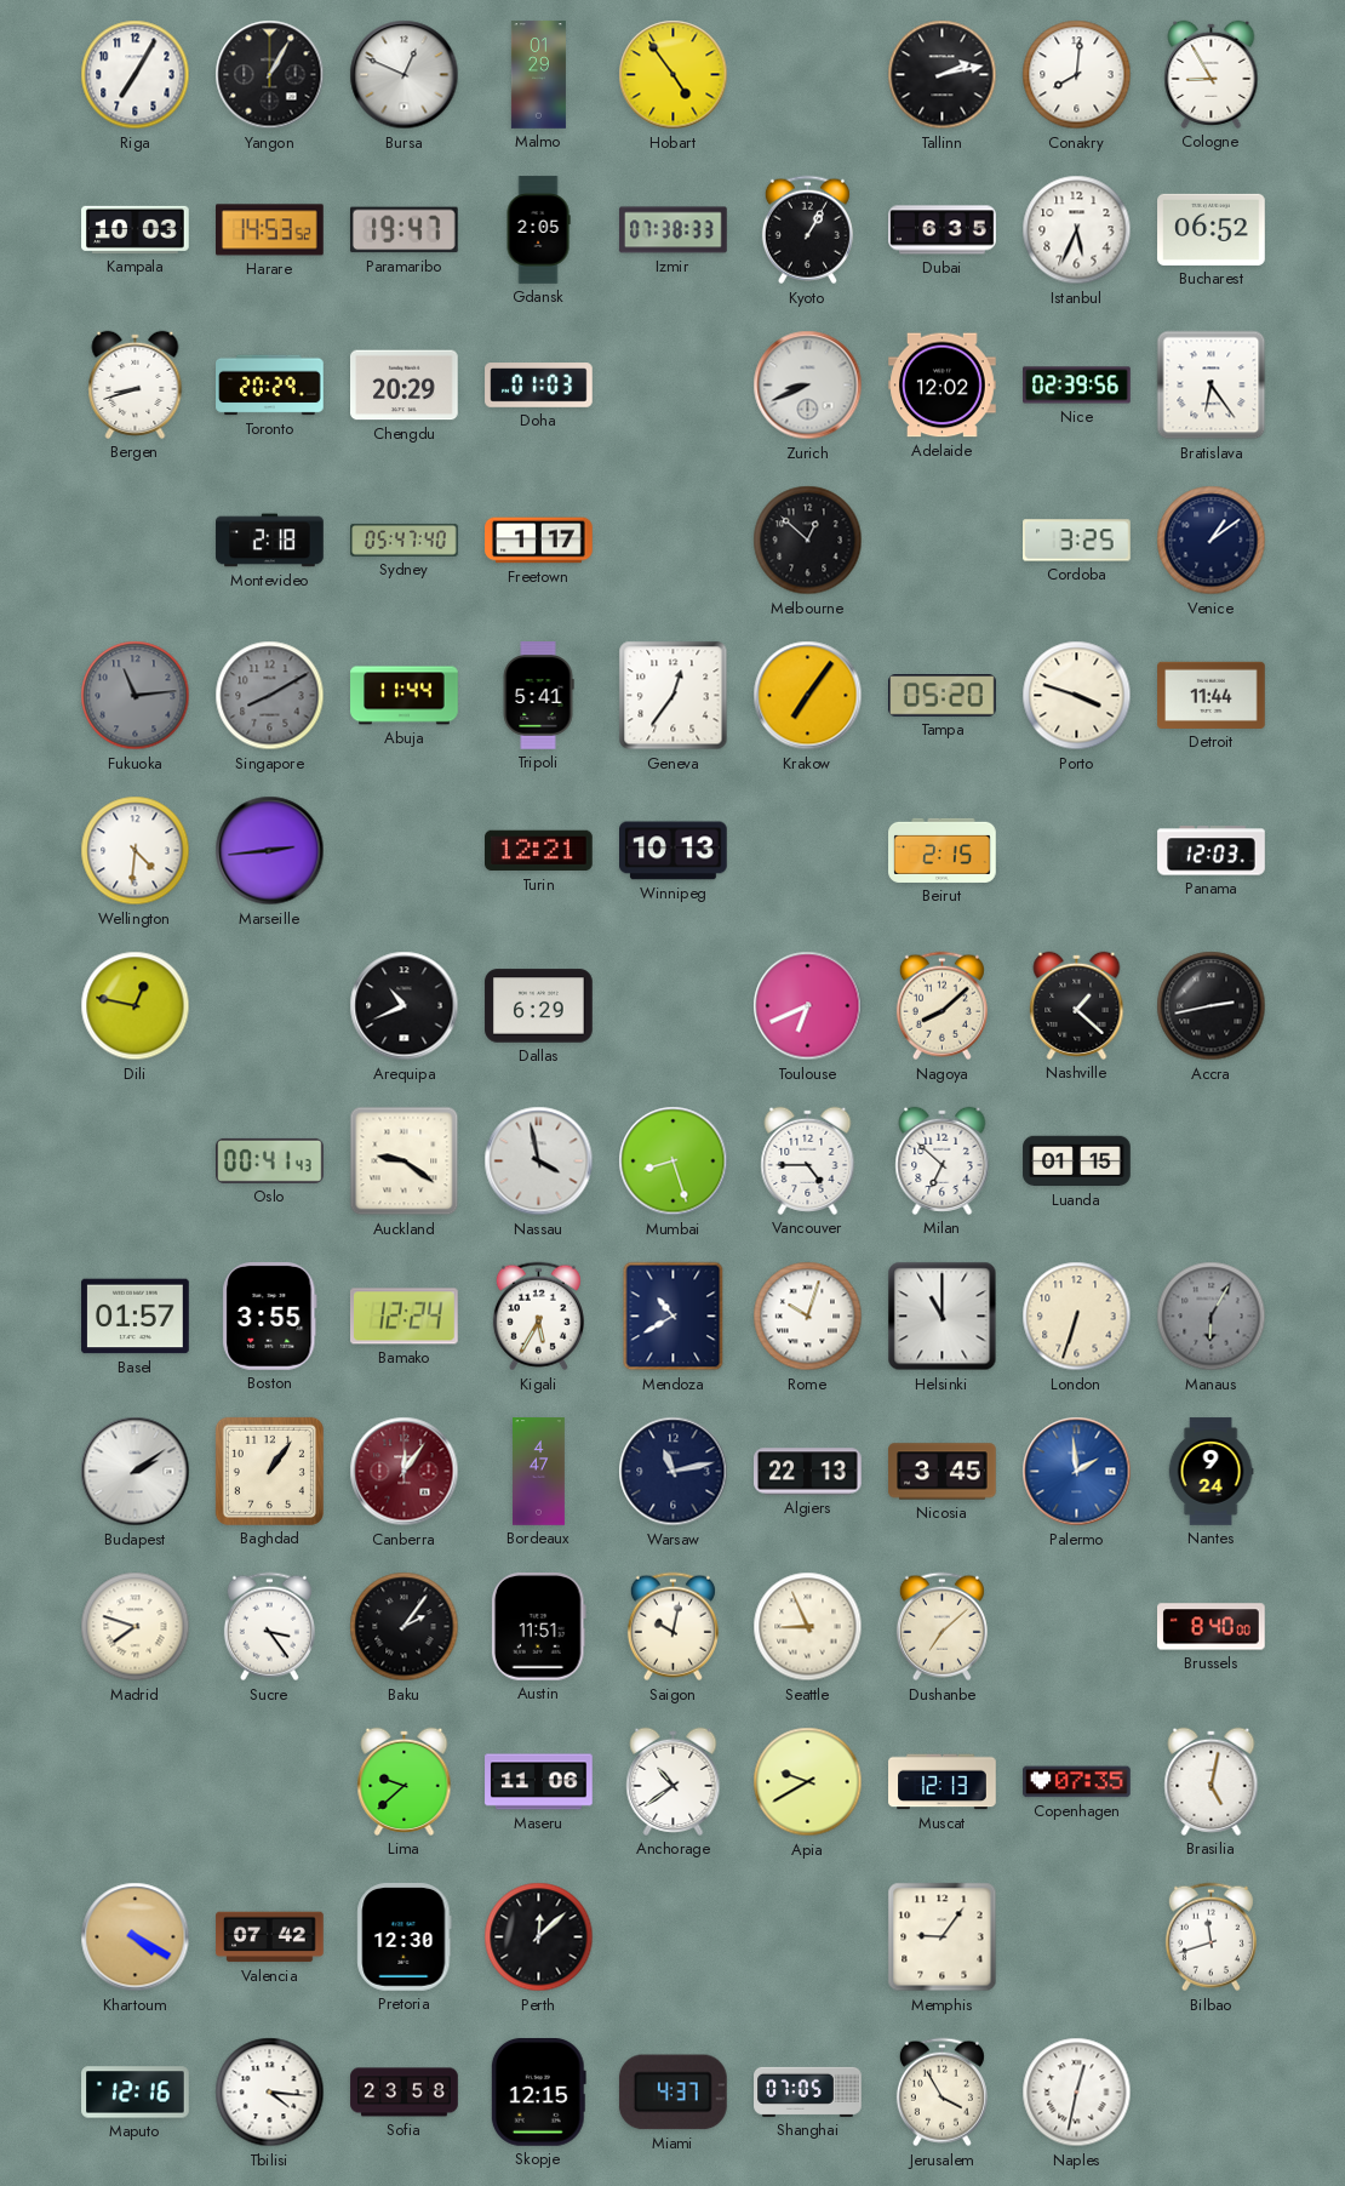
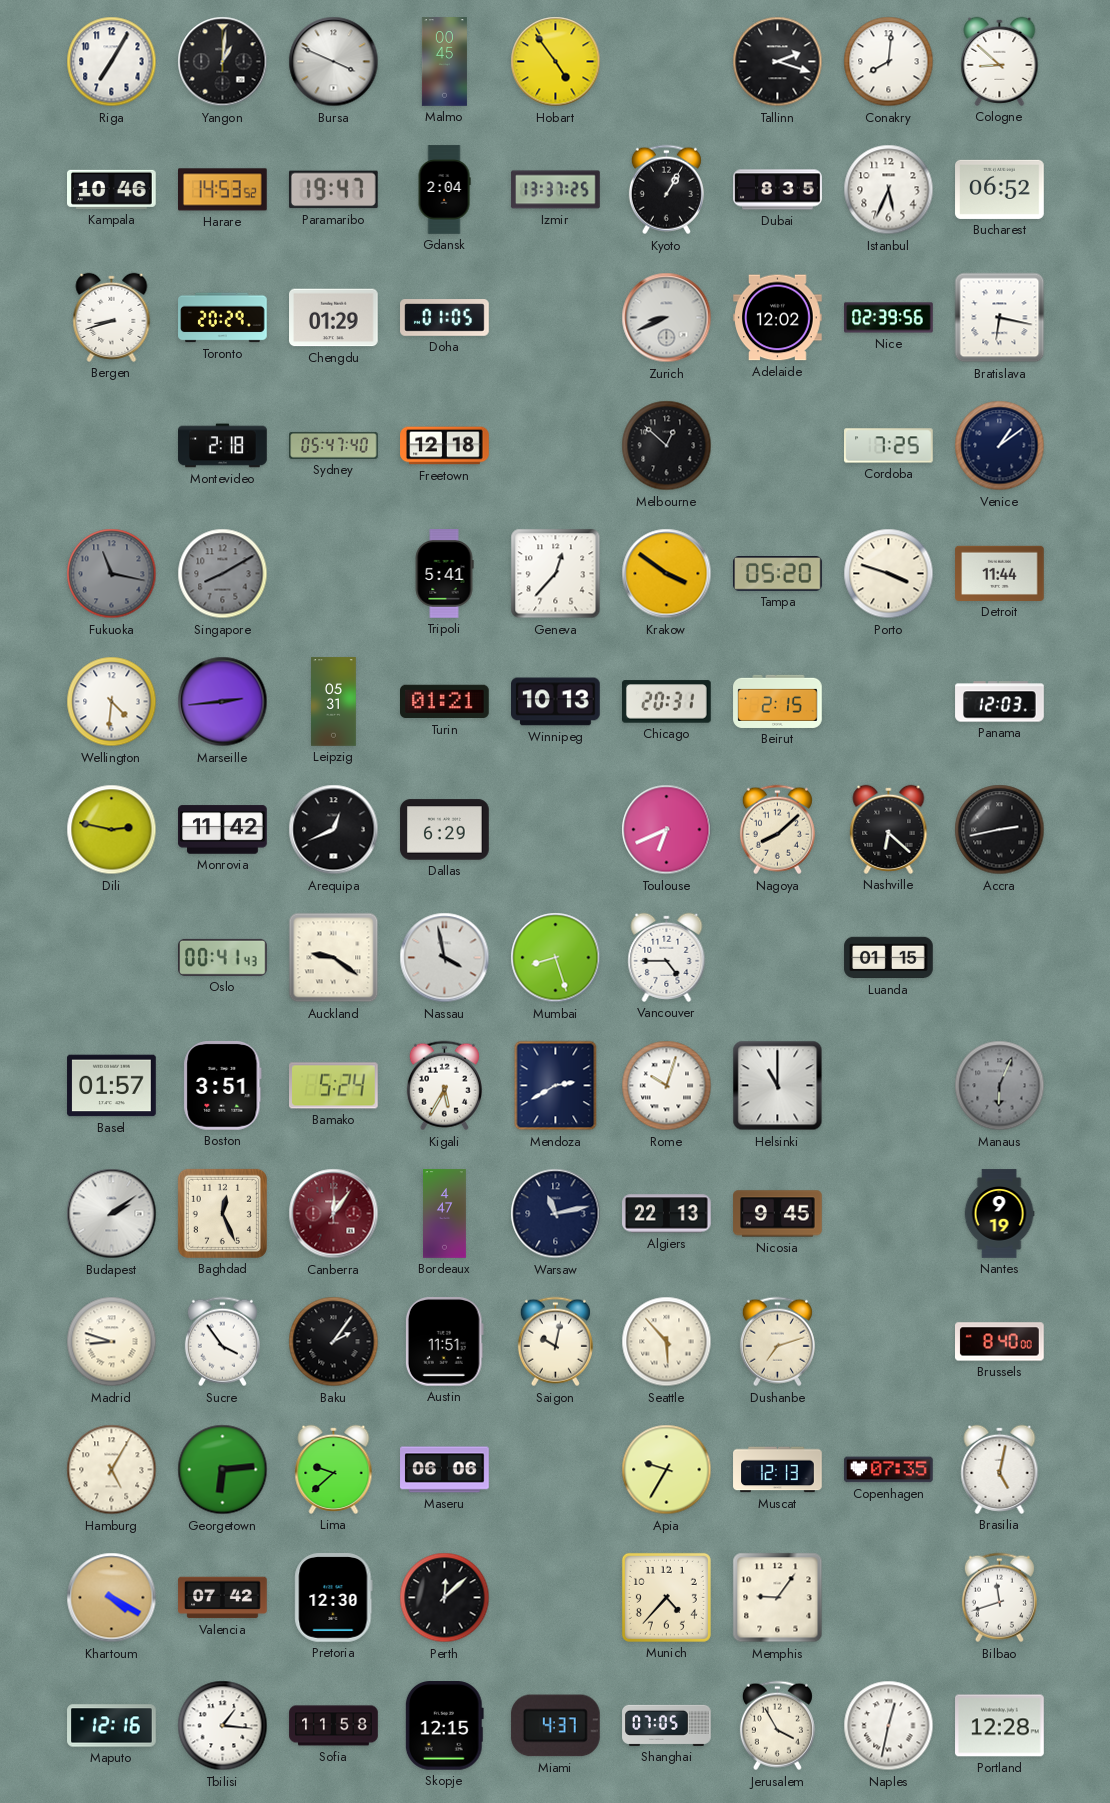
Yangon: 1:05 -> 1:01
Bursa: 12:49 -> 3:49
Malmo: 01:29 -> 00:45
Tallinn: 2:13 -> 2:18
Cologne: 8:55 -> 8:52
Kampala: 10:03 -> 10:46
Gdansk: 2:05 -> 2:04
Izmir: 07:38 -> 13:37
Dubai: 6:35 -> 8:35
Chengdu: 20:29 -> 01:29
Doha: 01:03 -> 01:05
Bratislava: 6:24 -> 6:17
Freetown: 1:17 -> 12:18
Cordoba: 3:25 -> 7:25
Fukuoka: 11:14 -> 11:17
Abuja: 11:44 -> none
Geneva: 12:36 -> 12:37
Krakow: 7:06 -> 3:51
Leipzig: none -> 05:31
Turin: 12:21 -> 01:21
Chicago: none -> 20:31
Dili: 12:47 -> 2:47
Monrovia: none -> 11:42
Arequipa: 10:41 -> 12:41
Nashville: 1:22 -> 6:22
Milan: 6:52 -> none
Boston: 3:55 -> 3:51
Bamako: 12:24 -> 5:24
Mendoza: 10:40 -> 2:40
London: 6:33 -> none
Manaus: 6:05 -> 6:04
Baghdad: 1:06 -> 12:26
Nicosia: 3:45 -> 9:45
Palermo: 1:59 -> none
Nantes: 9:24 -> 9:19
Madrid: 7:48 -> 8:48
Sucre: 3:24 -> 3:54
Seattle: 8:56 -> 5:53
Dushanbe: 7:08 -> 7:12
Hamburg: none -> 5:05
Georgetown: none -> 6:14
Maseru: 11:06 -> 06:06
Anchorage: 10:39 -> none
Apia: 9:40 -> 9:35
Munich: none -> 4:37
Tbilisi: 4:16 -> 1:16
Sofia: 23:58 -> 11:58
Portland: none -> 12:28
